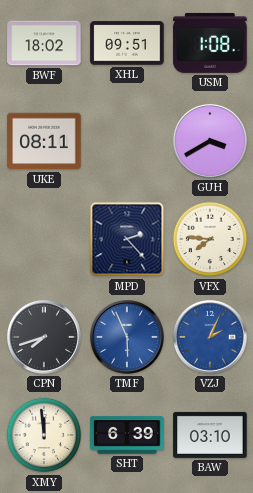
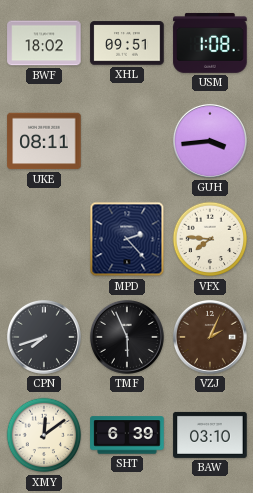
GUH: 3:40 -> 3:44
TMF dial: blue -> black
VZJ dial: blue -> brown
XMY: 11:59 -> 12:09
